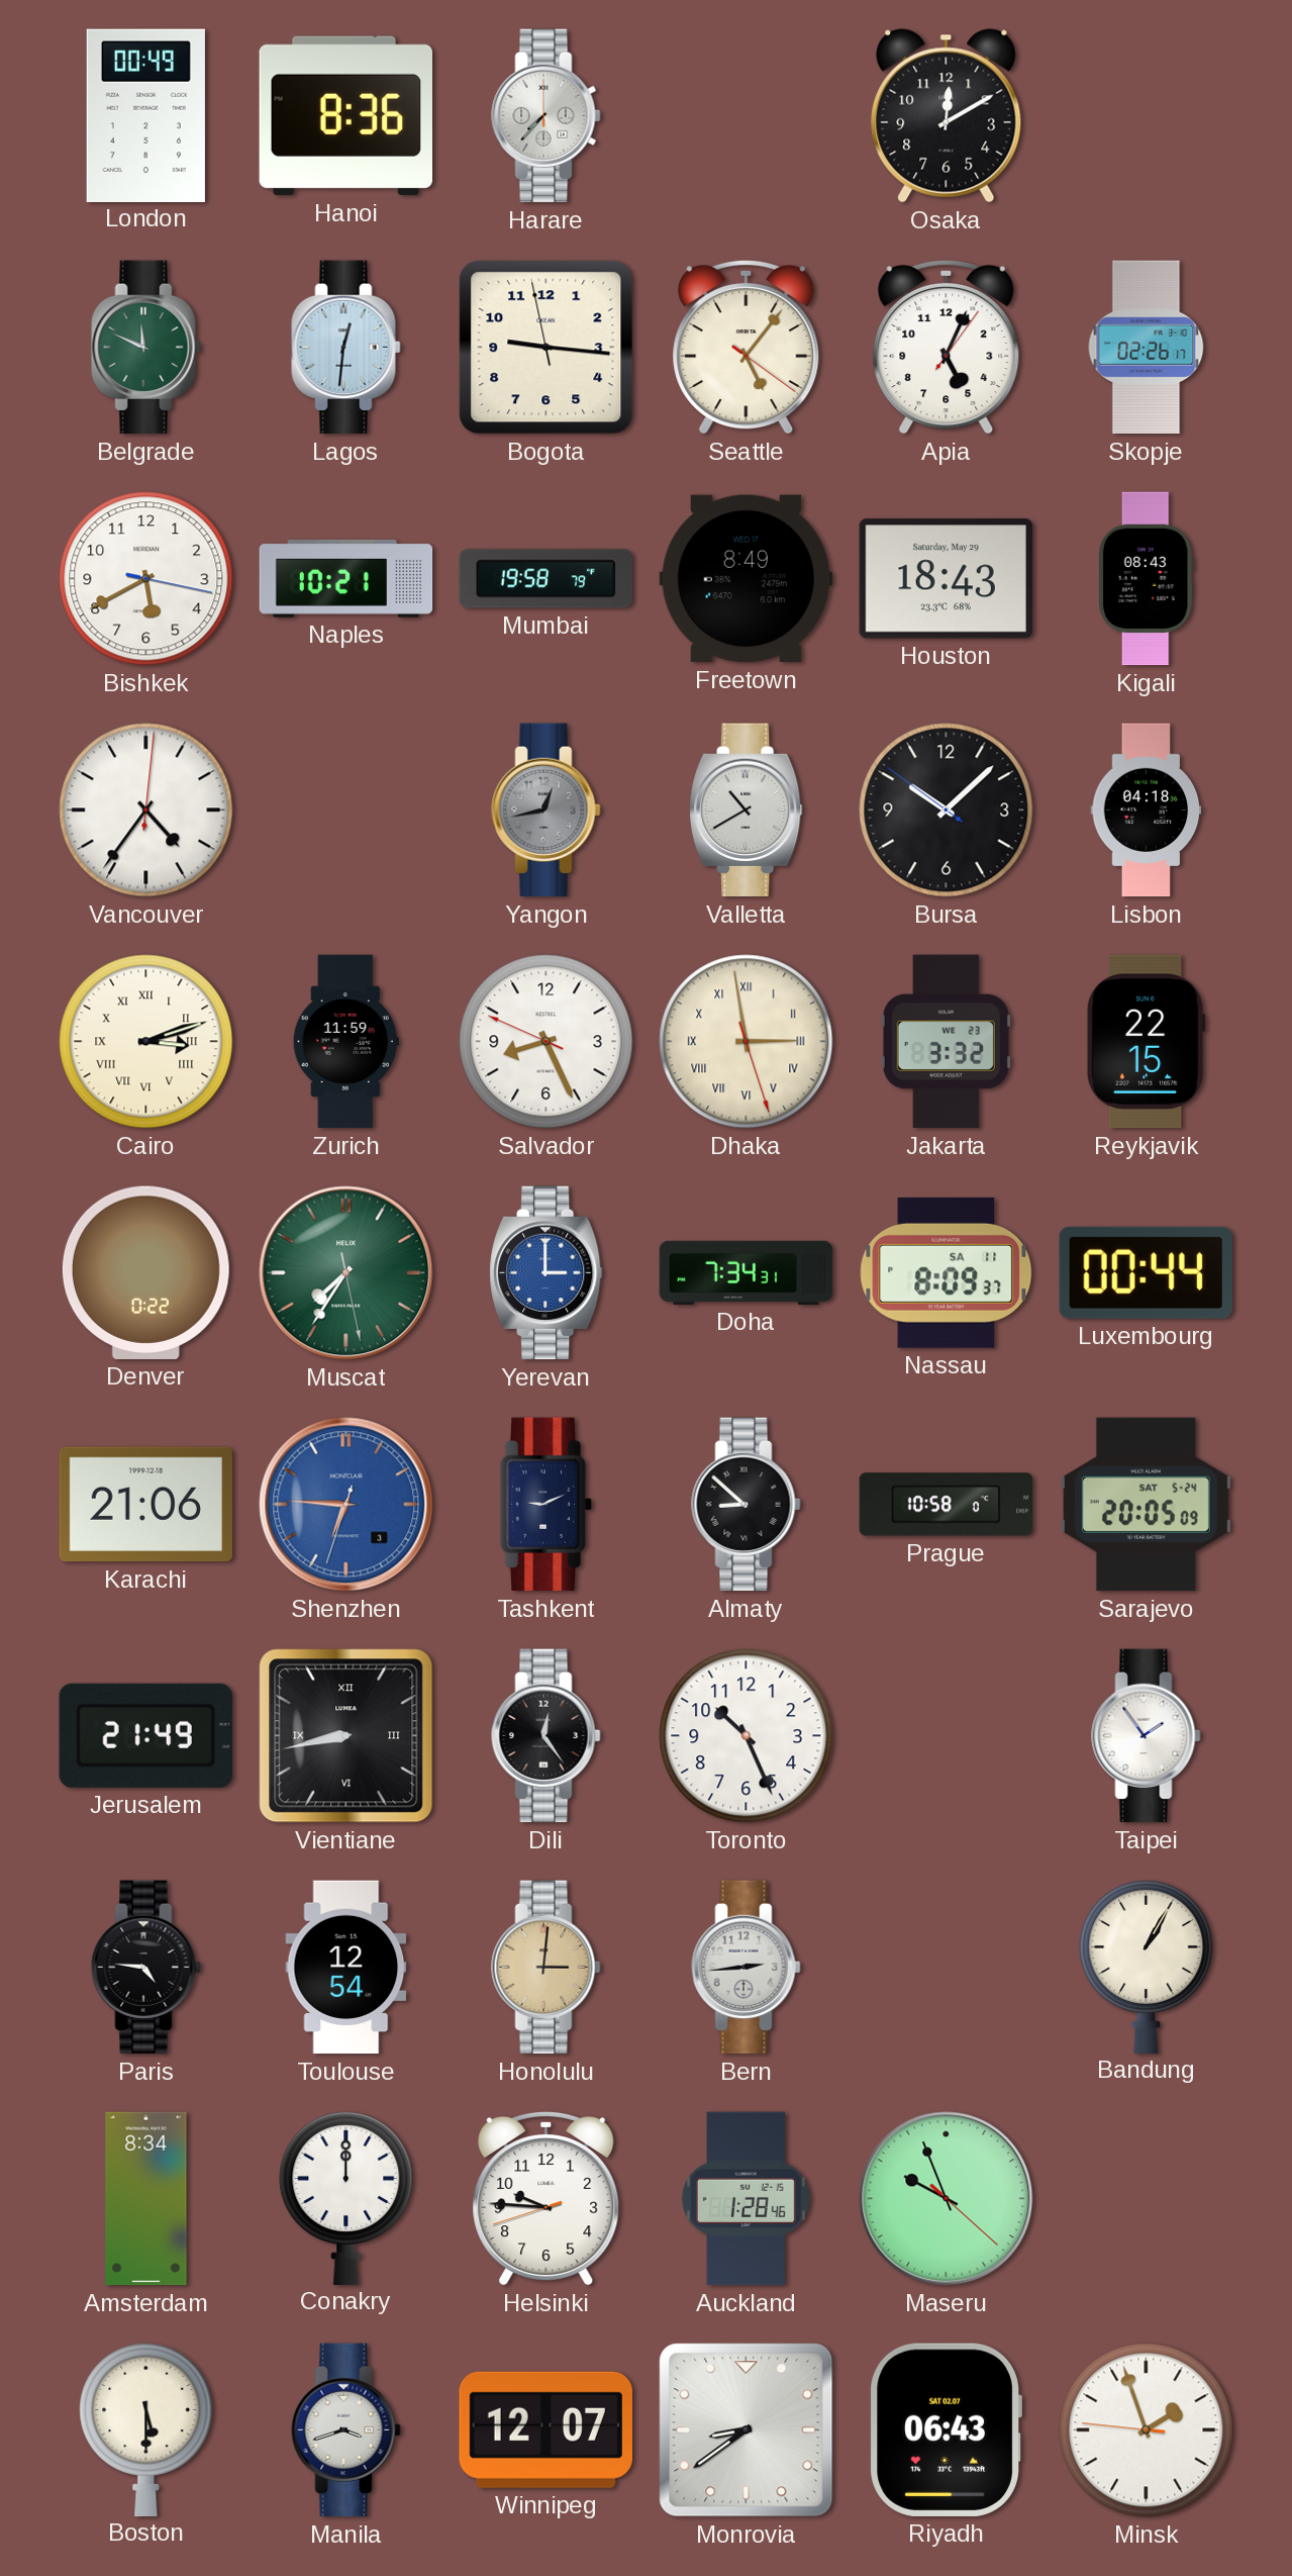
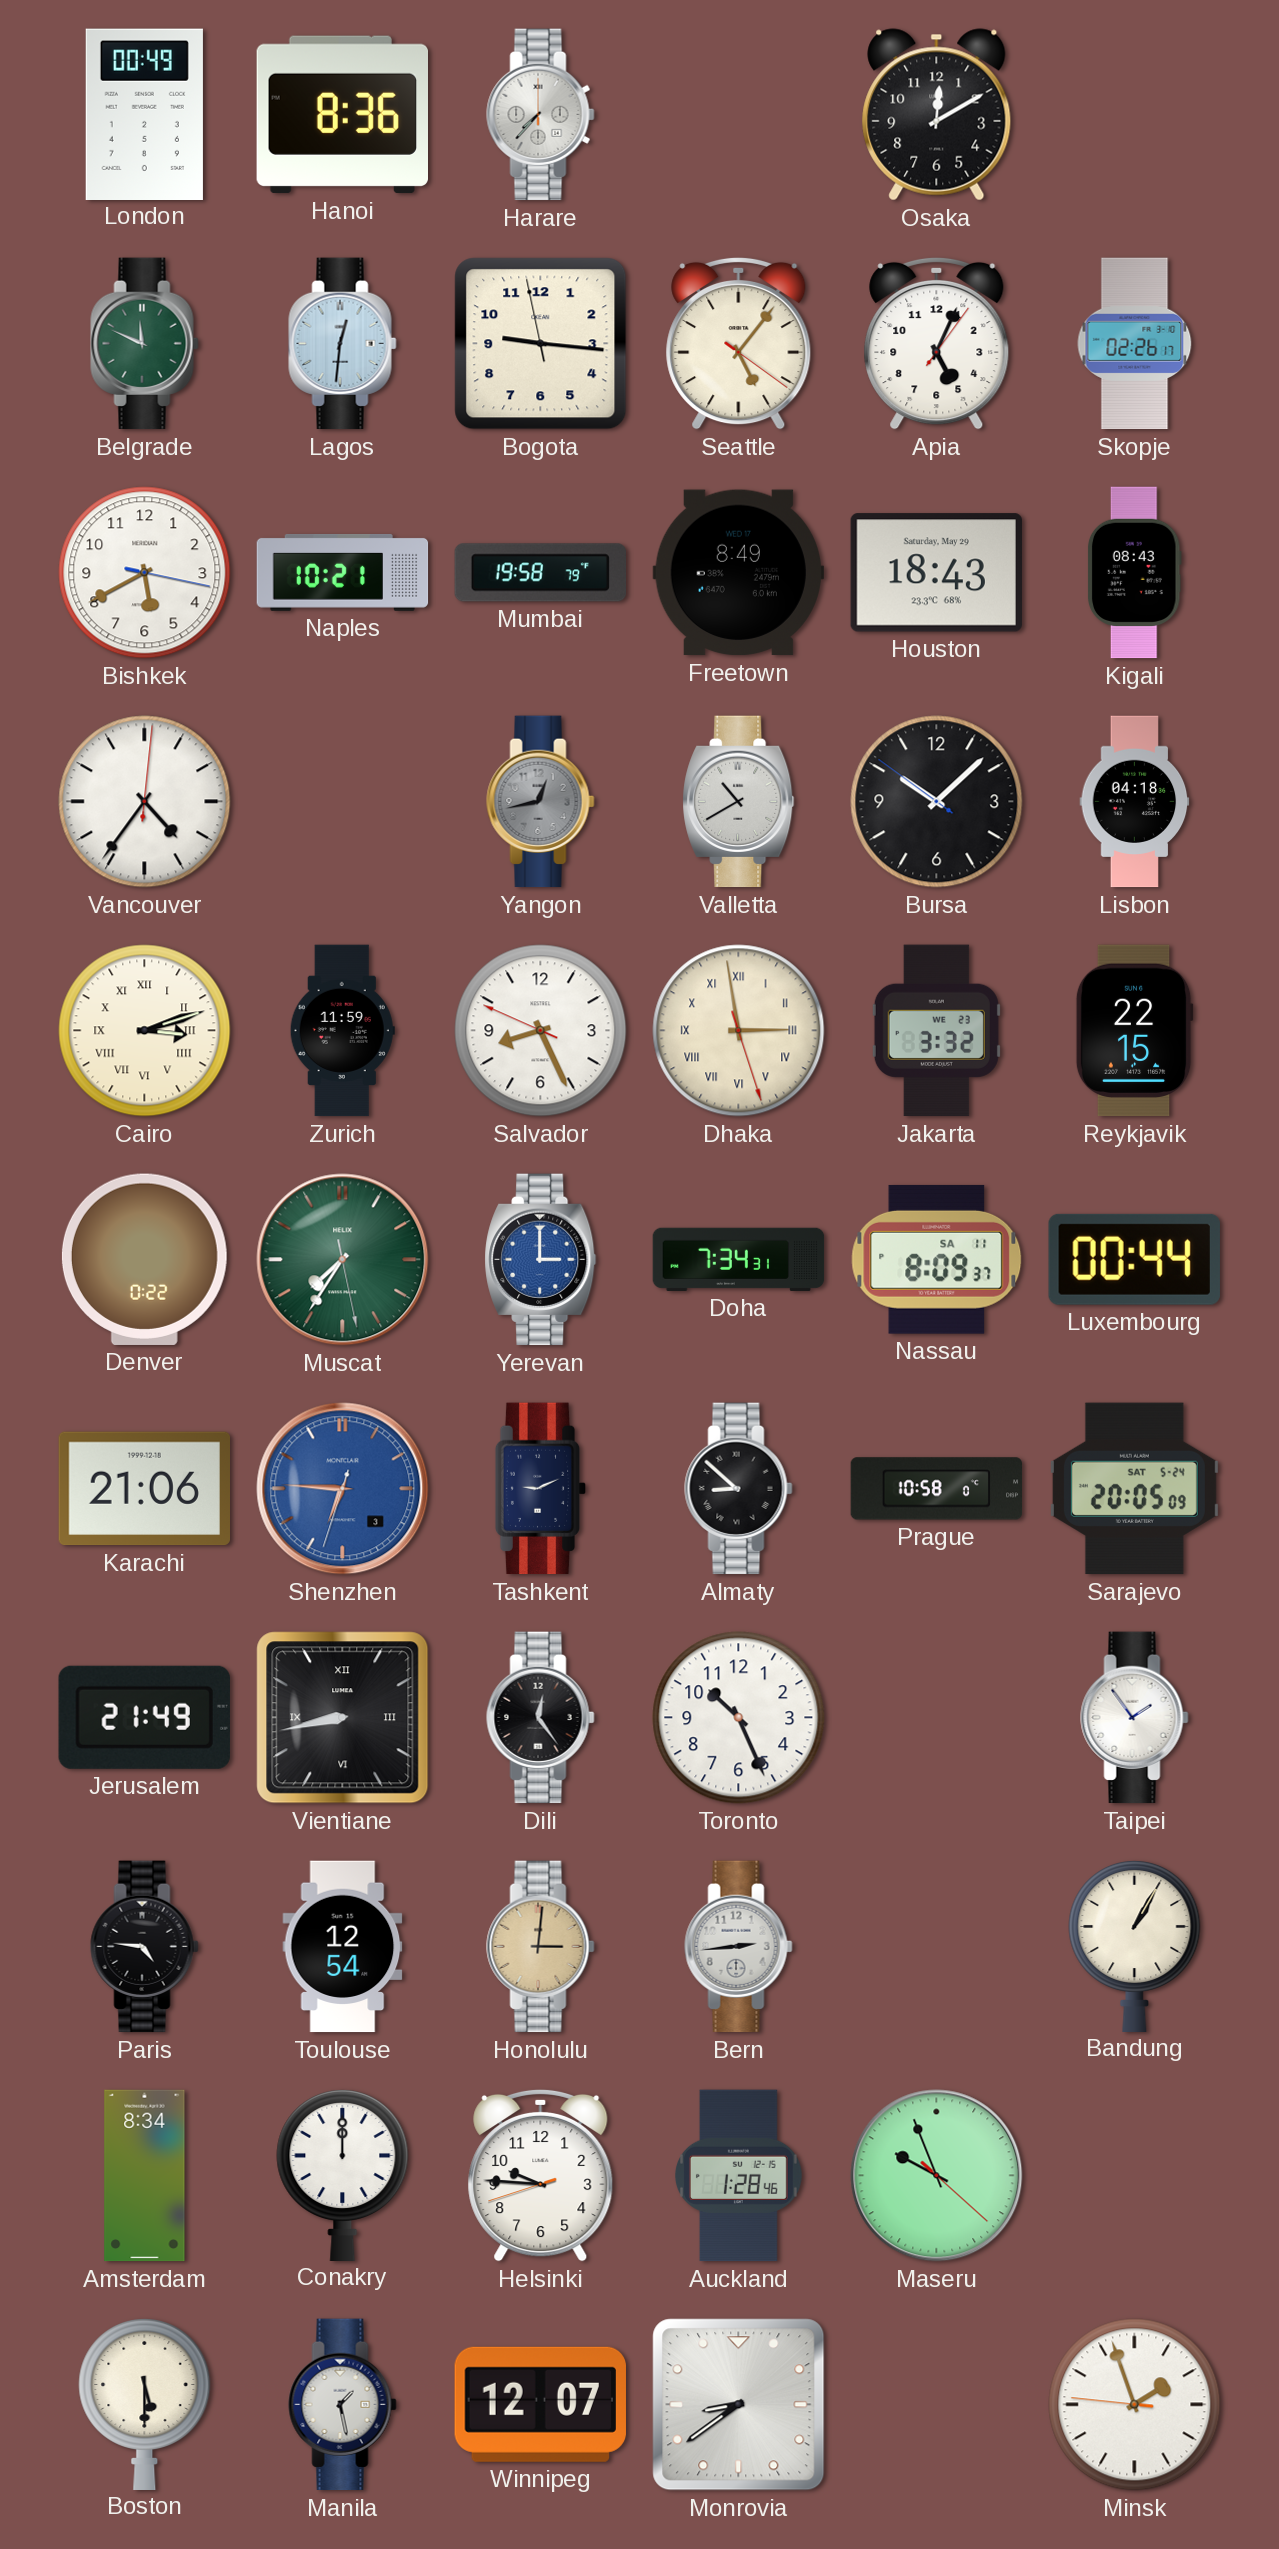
Manila: 3:42 -> 1:28
Riyadh: 06:43 -> none
